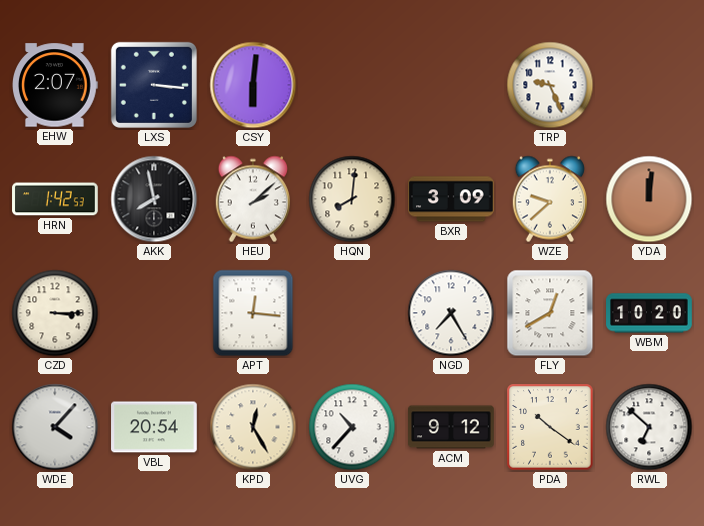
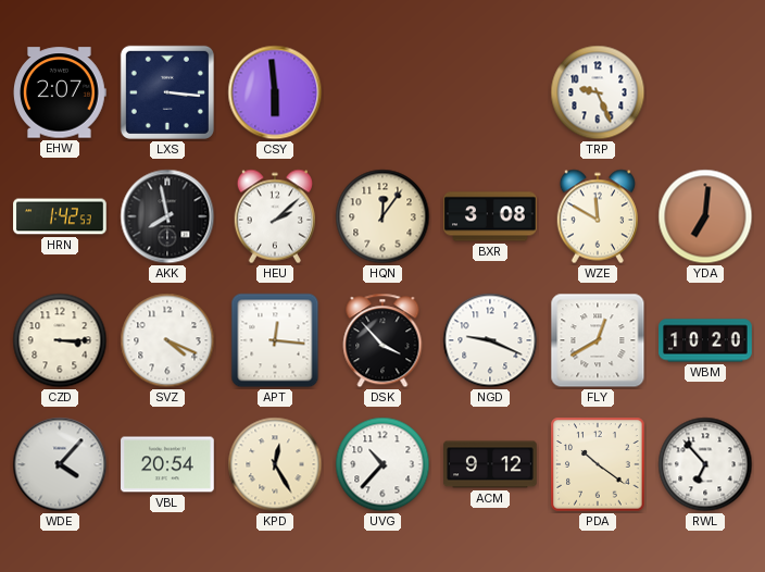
CSY: 6:01 -> 5:59
HQN: 8:01 -> 12:06
BXR: 3:09 -> 3:08
WZE: 9:38 -> 11:50
YDA: 12:01 -> 7:01
SVZ: none -> 4:19
DSK: none -> 3:53
NGD: 7:25 -> 9:19
RWL: 6:52 -> 6:53
